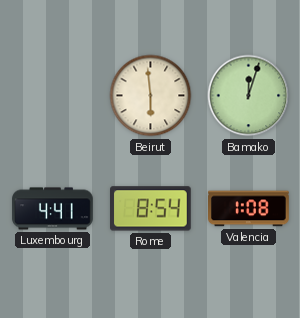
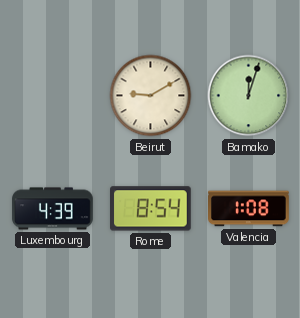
Beirut: 5:59 -> 9:10
Luxembourg: 4:41 -> 4:39
